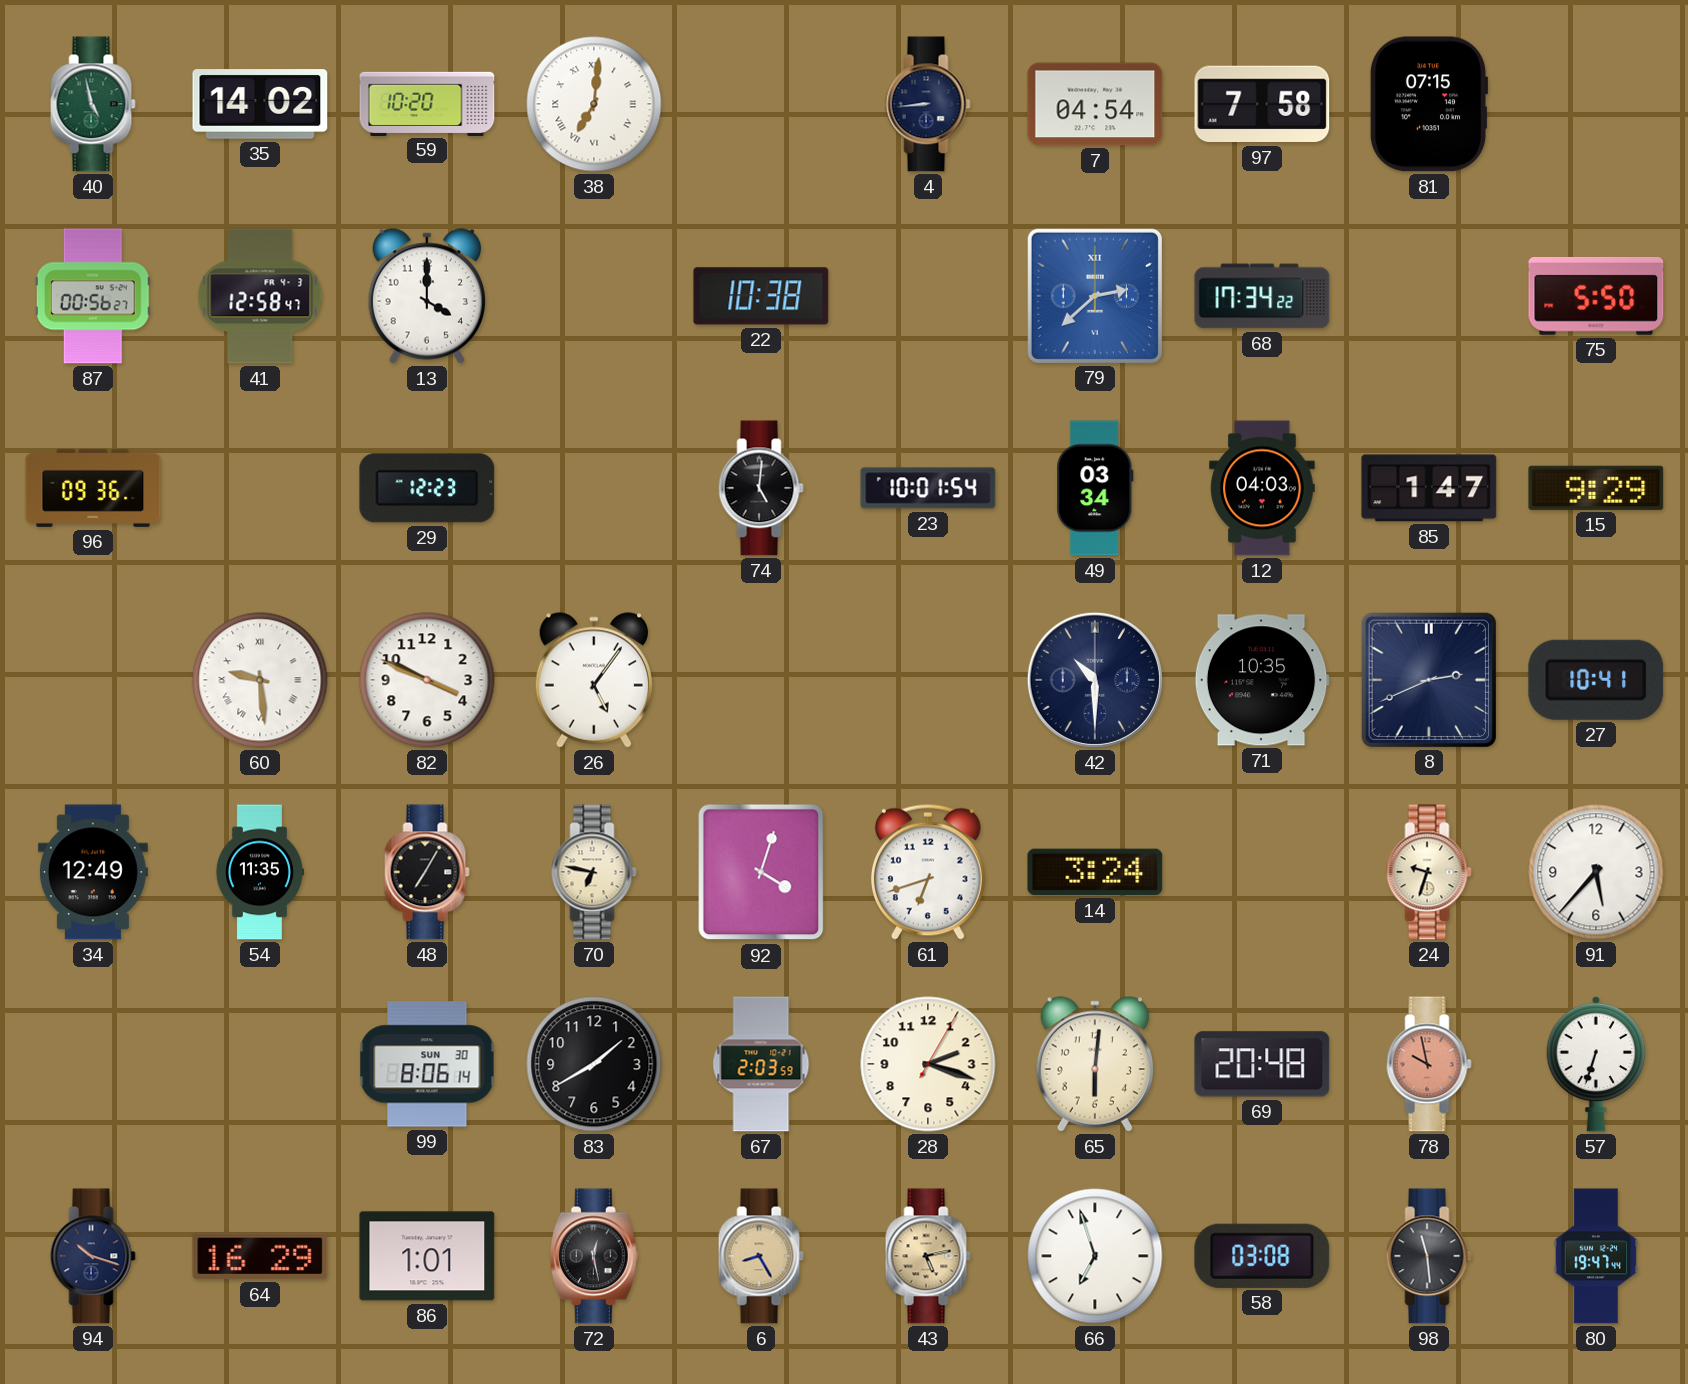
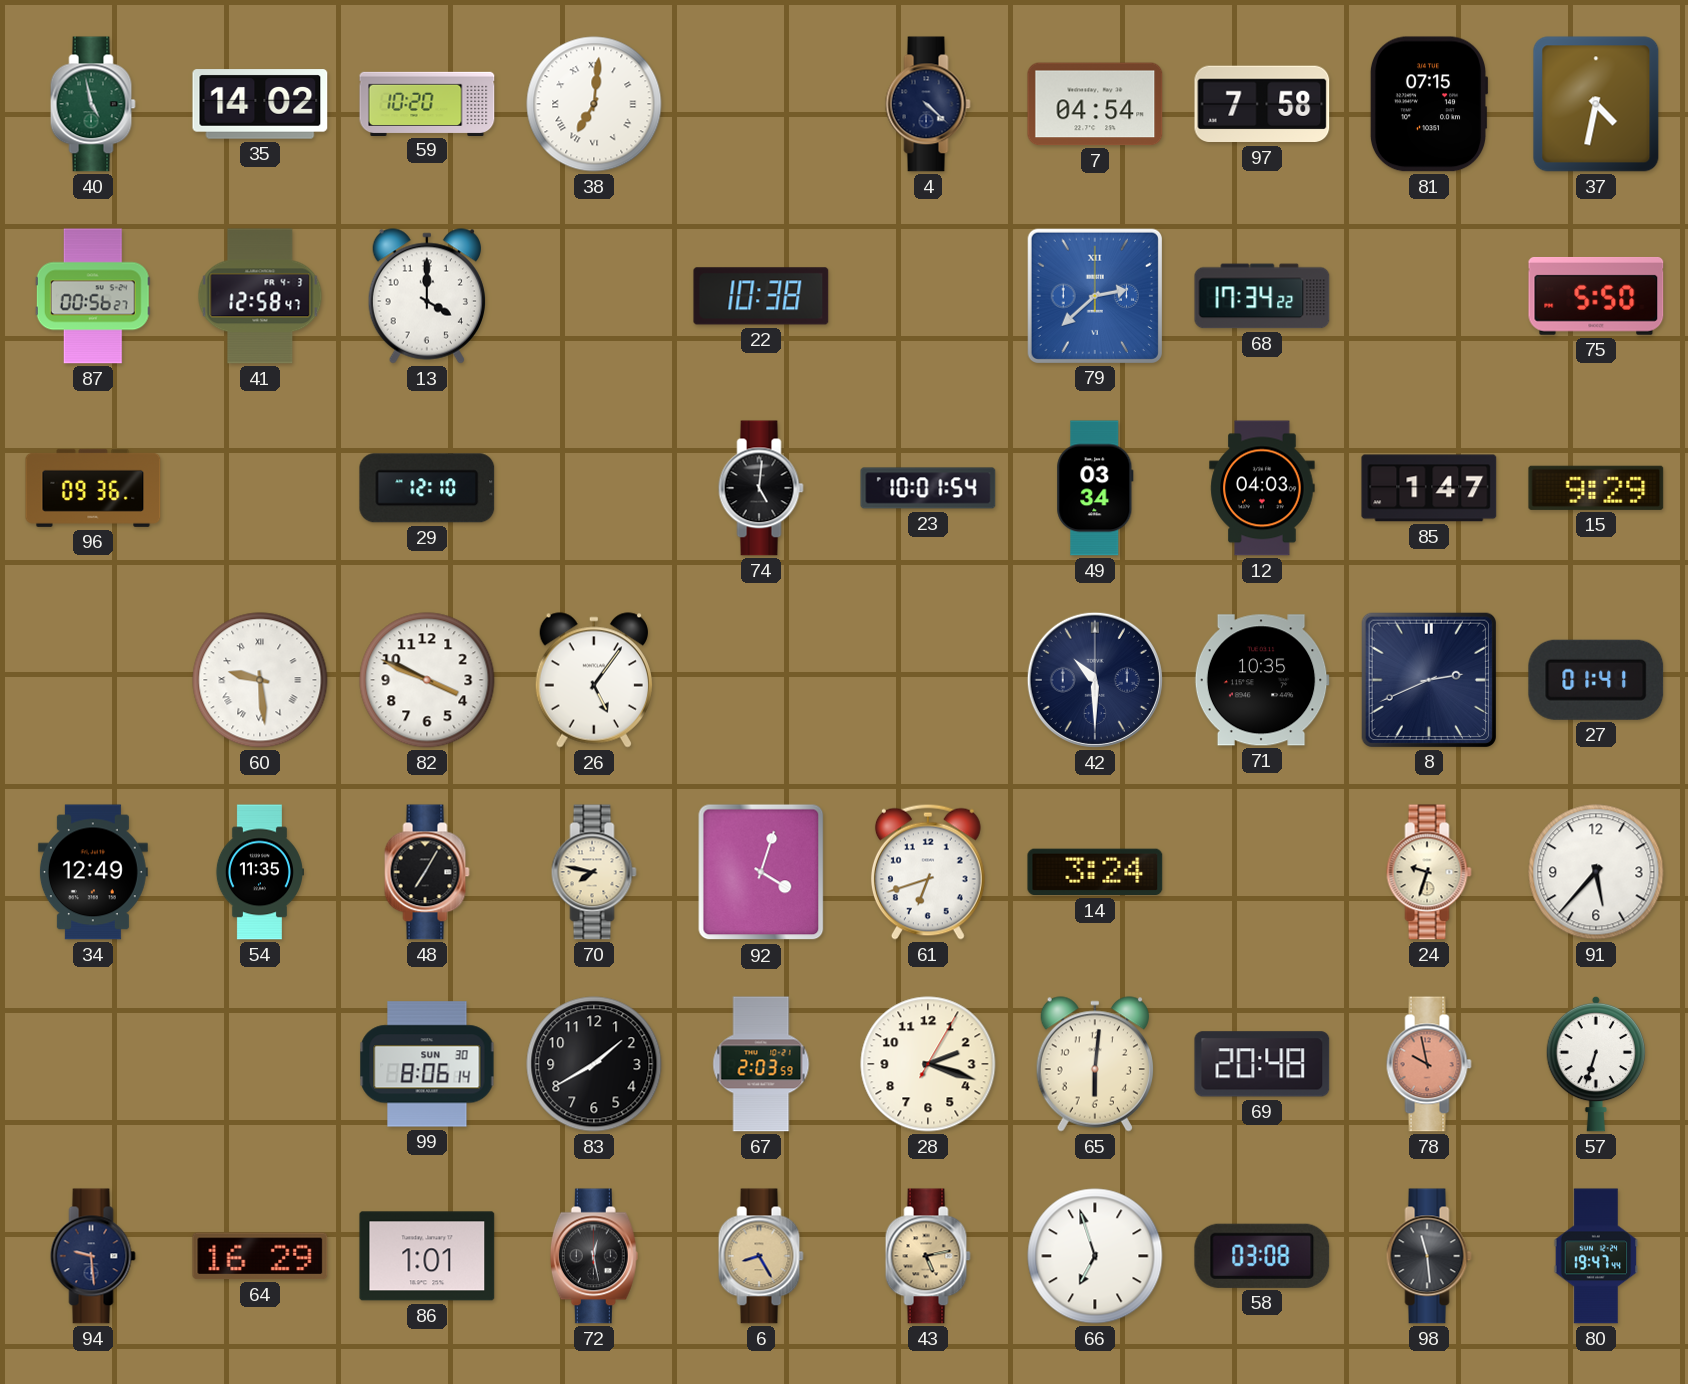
4: 8:44 -> 4:22
37: none -> 4:32
29: 12:23 -> 12:10
27: 10:41 -> 01:41
70: 6:47 -> 7:47
94: 10:18 -> 9:29
